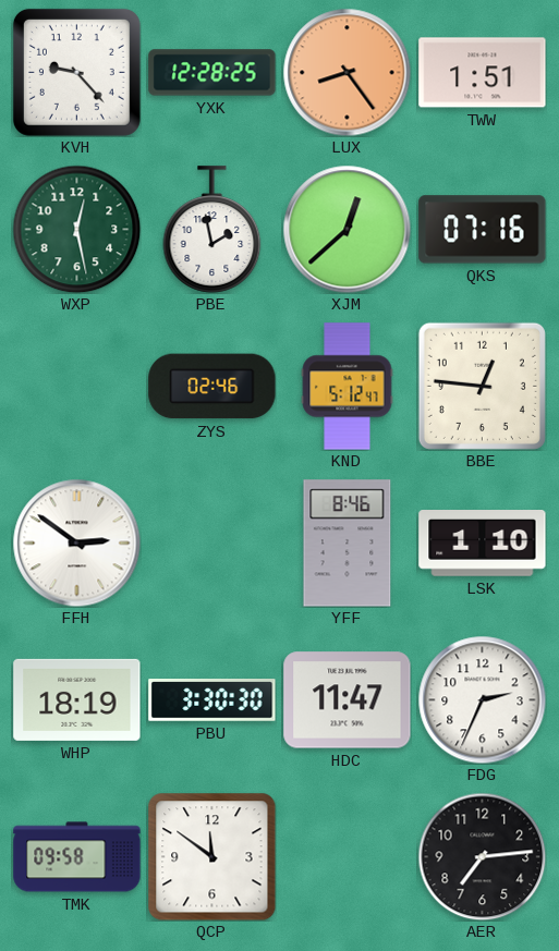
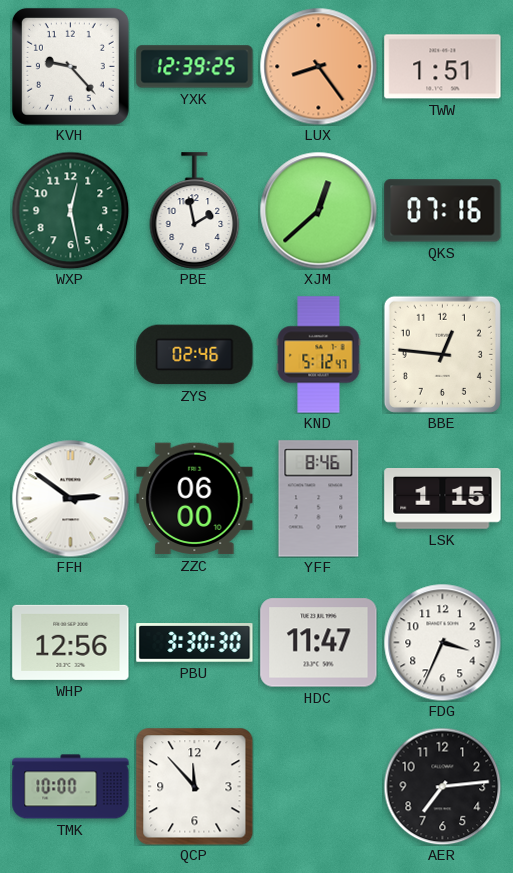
YXK: 12:28 -> 12:39
ZZC: none -> 06:00
LSK: 1:10 -> 1:15
WHP: 18:19 -> 12:56
FDG: 2:34 -> 3:34
TMK: 09:58 -> 10:00
QCP: 11:51 -> 11:53
